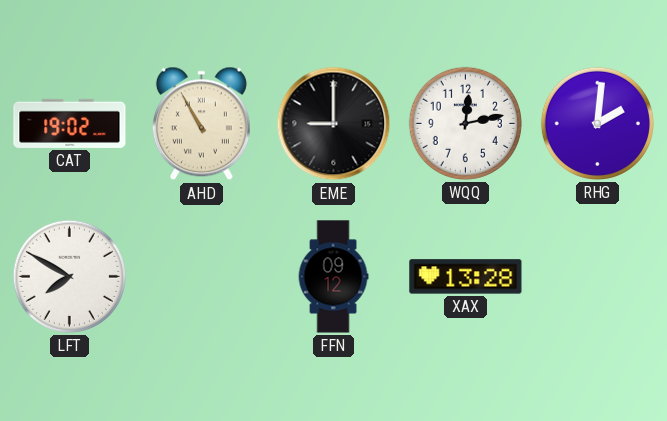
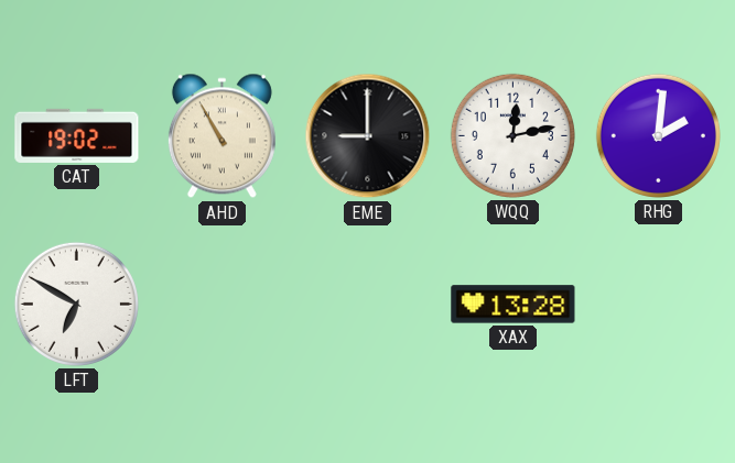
LFT: 7:50 -> 6:50
FFN: 09:12 -> none
